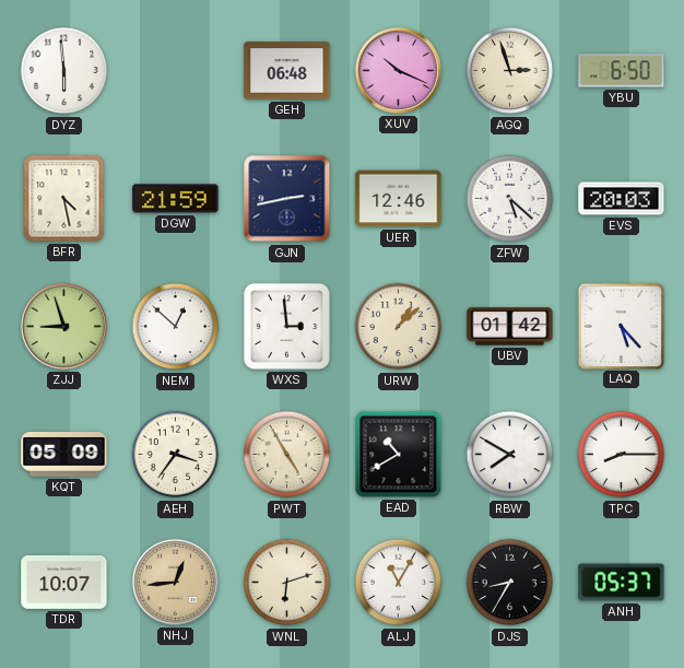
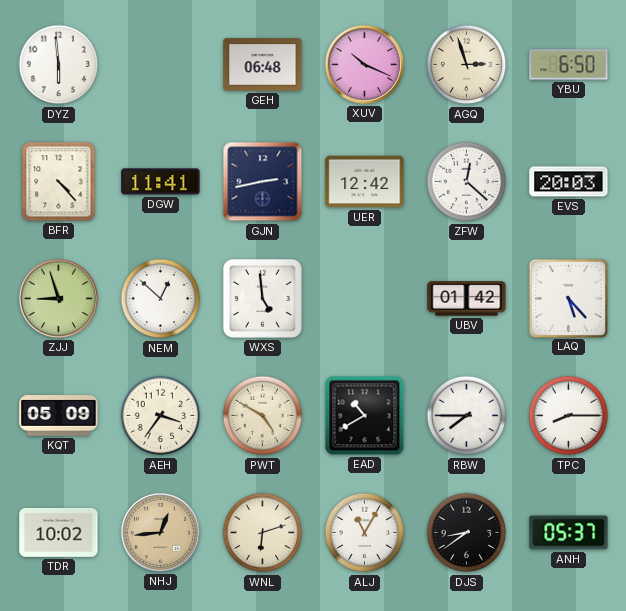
BFR: 4:28 -> 4:23
DGW: 21:59 -> 11:41
UER: 12:46 -> 12:42
ZFW: 5:22 -> 12:22
WXS: 2:59 -> 4:59
URW: 1:08 -> none
PWT: 4:55 -> 4:50
RBW: 7:50 -> 7:45
TDR: 10:07 -> 10:02
DJS: 8:35 -> 8:39
